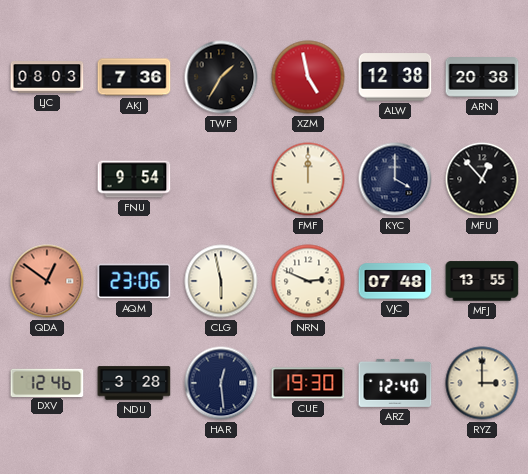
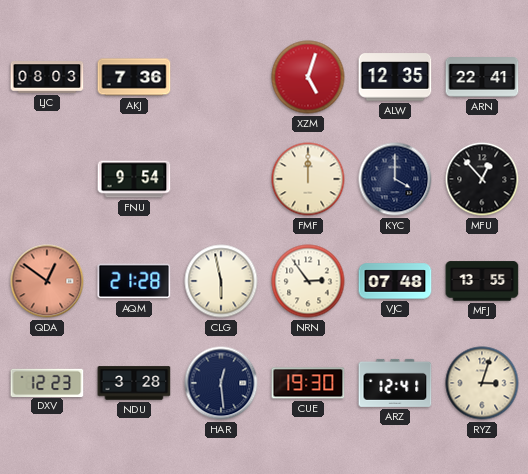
TWF: 1:35 -> none
XZM: 4:58 -> 5:03
ALW: 12:38 -> 12:35
ARN: 20:38 -> 22:41
AQM: 23:06 -> 21:28
NRN: 2:49 -> 2:54
DXV: 12:46 -> 12:23
ARZ: 12:40 -> 12:41
RYZ: 3:00 -> 3:03
